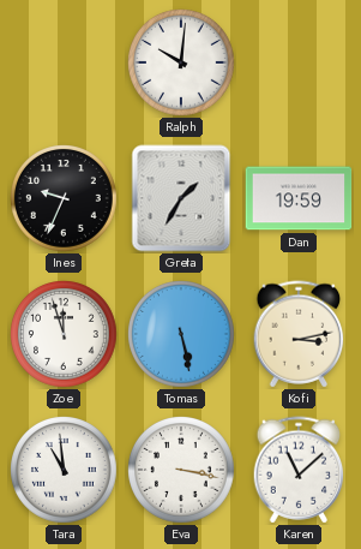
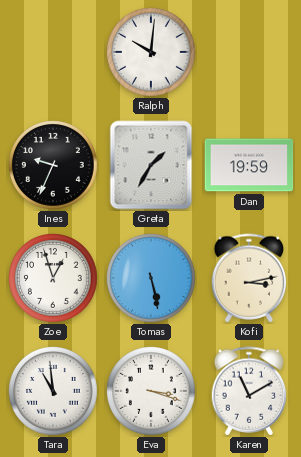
Zoe: 11:57 -> 12:57
Eva: 3:17 -> 3:18
Karen: 11:08 -> 11:10
